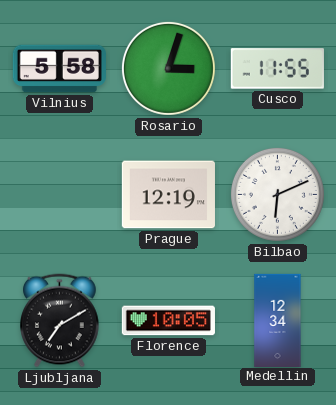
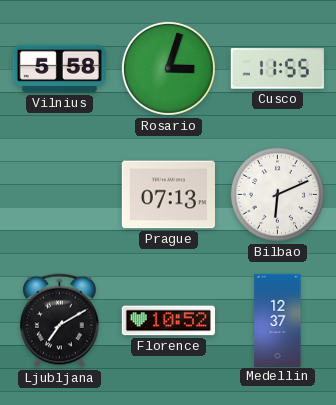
Prague: 12:19 -> 07:13
Florence: 10:05 -> 10:52
Medellin: 12:34 -> 12:37
